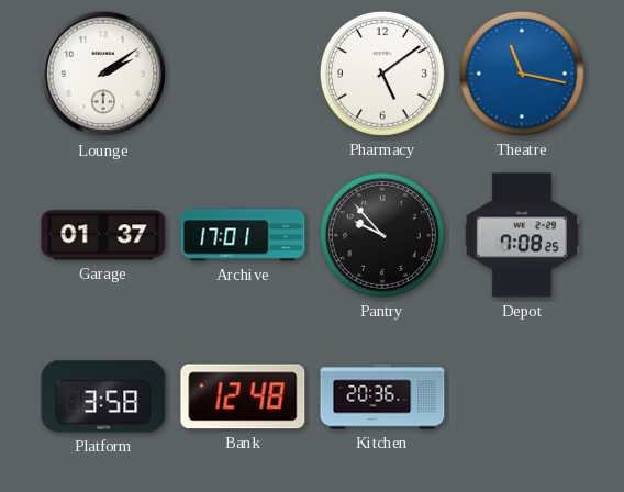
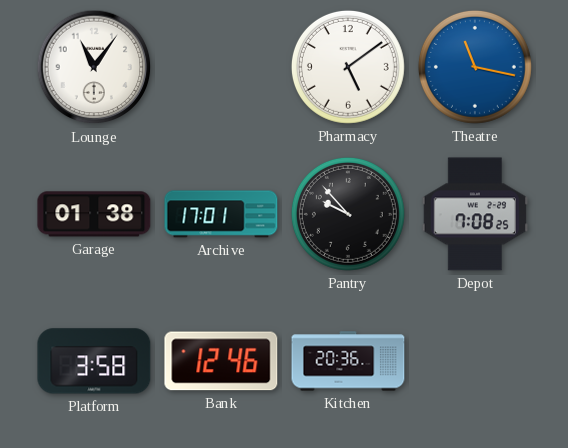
Lounge: 2:09 -> 11:06
Garage: 01:37 -> 01:38
Bank: 12:48 -> 12:46
